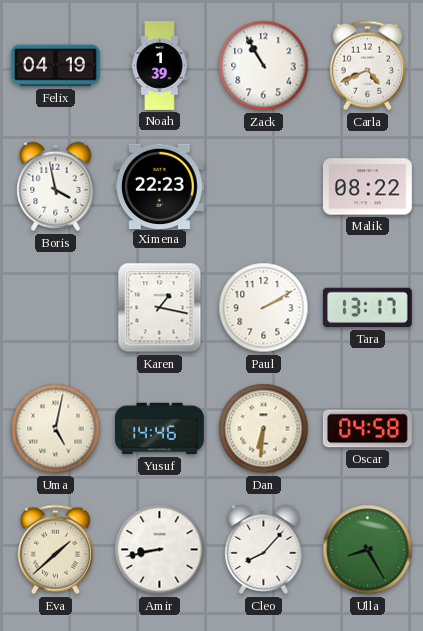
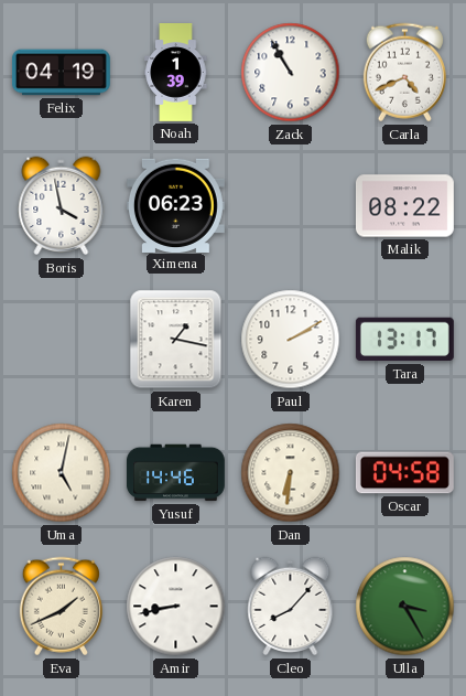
Ximena: 22:23 -> 06:23
Eva: 1:38 -> 1:41
Ulla: 8:25 -> 3:25
